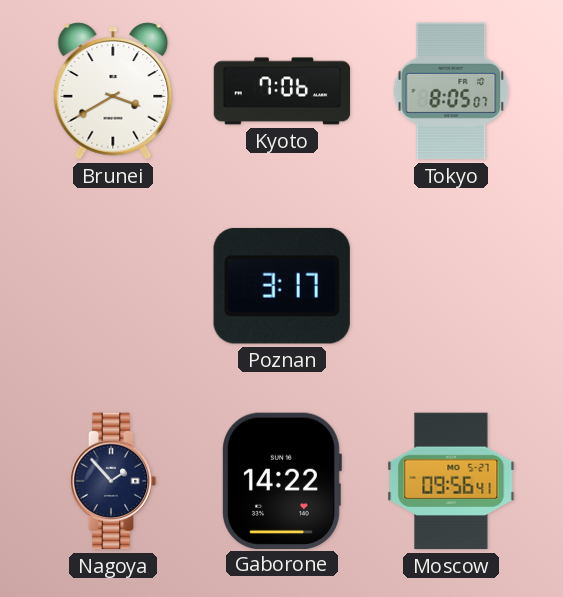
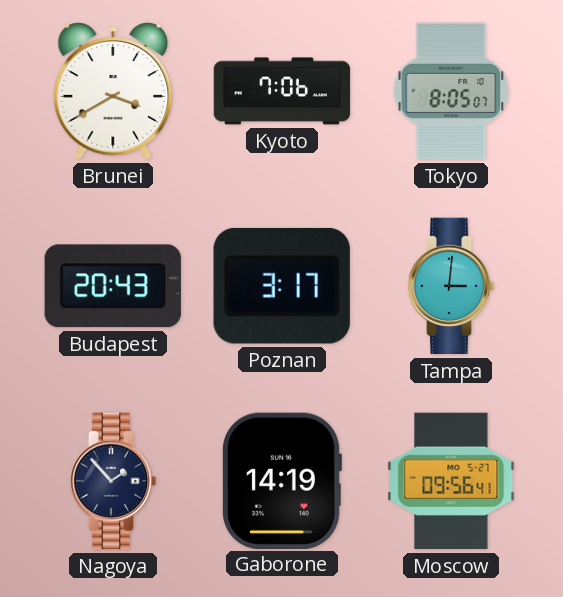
Budapest: none -> 20:43
Tampa: none -> 3:01
Gaborone: 14:22 -> 14:19
